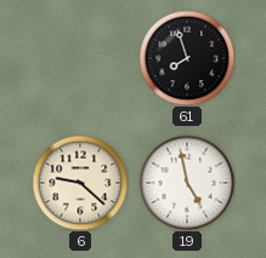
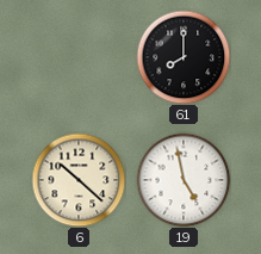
61: 7:57 -> 8:00
6: 9:22 -> 10:22
